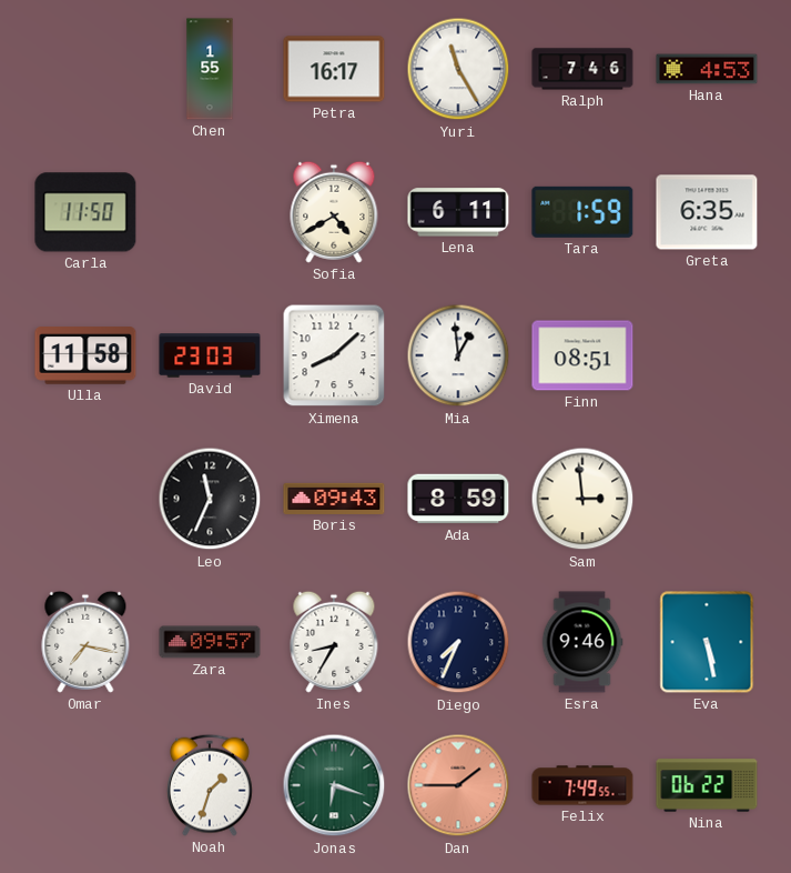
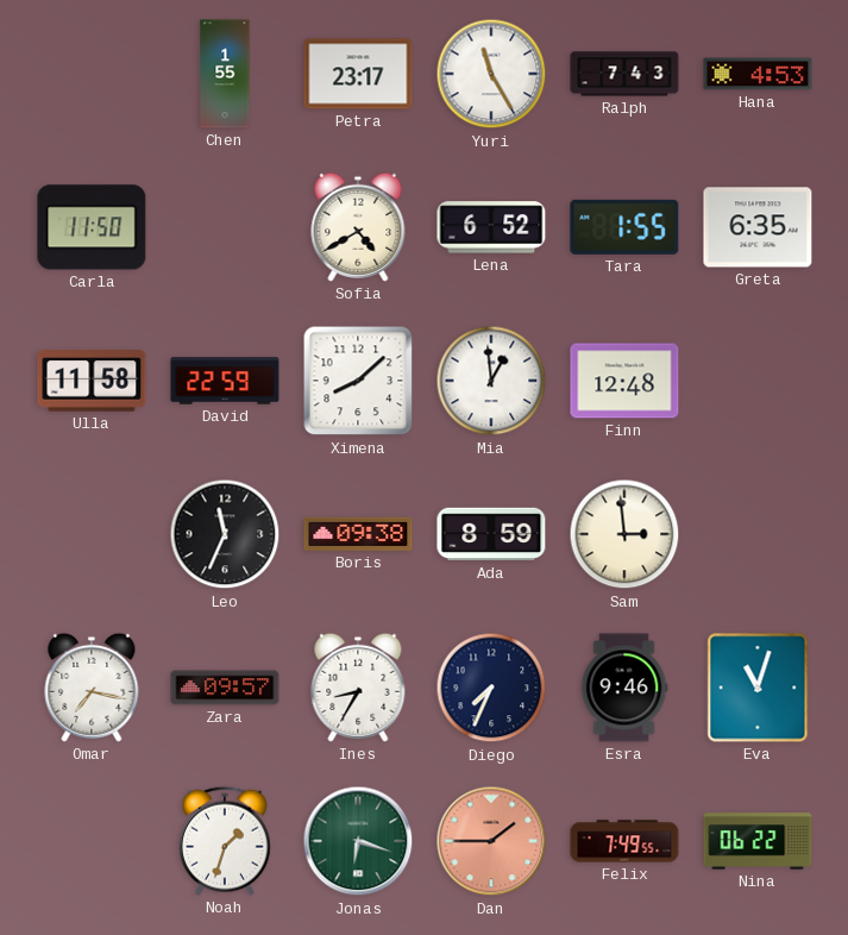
Petra: 16:17 -> 23:17
Ralph: 7:46 -> 7:43
Lena: 6:11 -> 6:52
Tara: 1:59 -> 1:55
David: 23:03 -> 22:59
Finn: 08:51 -> 12:48
Boris: 09:43 -> 09:38
Eva: 5:28 -> 11:03
